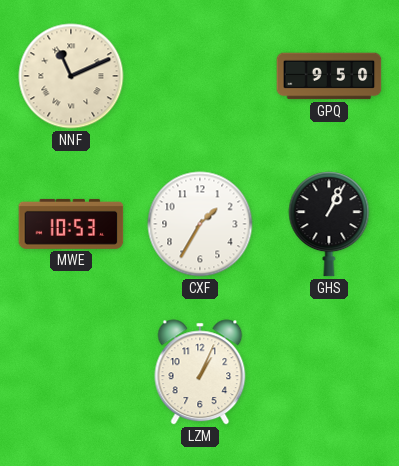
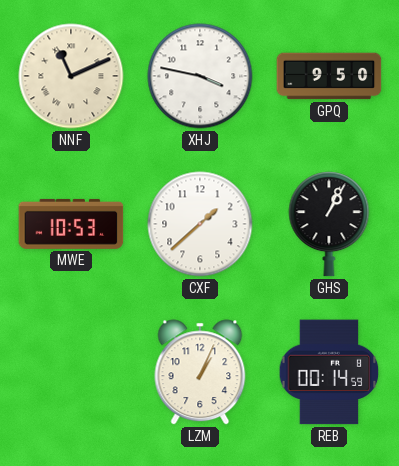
XHJ: none -> 3:47
CXF: 1:35 -> 1:38
REB: none -> 00:14
